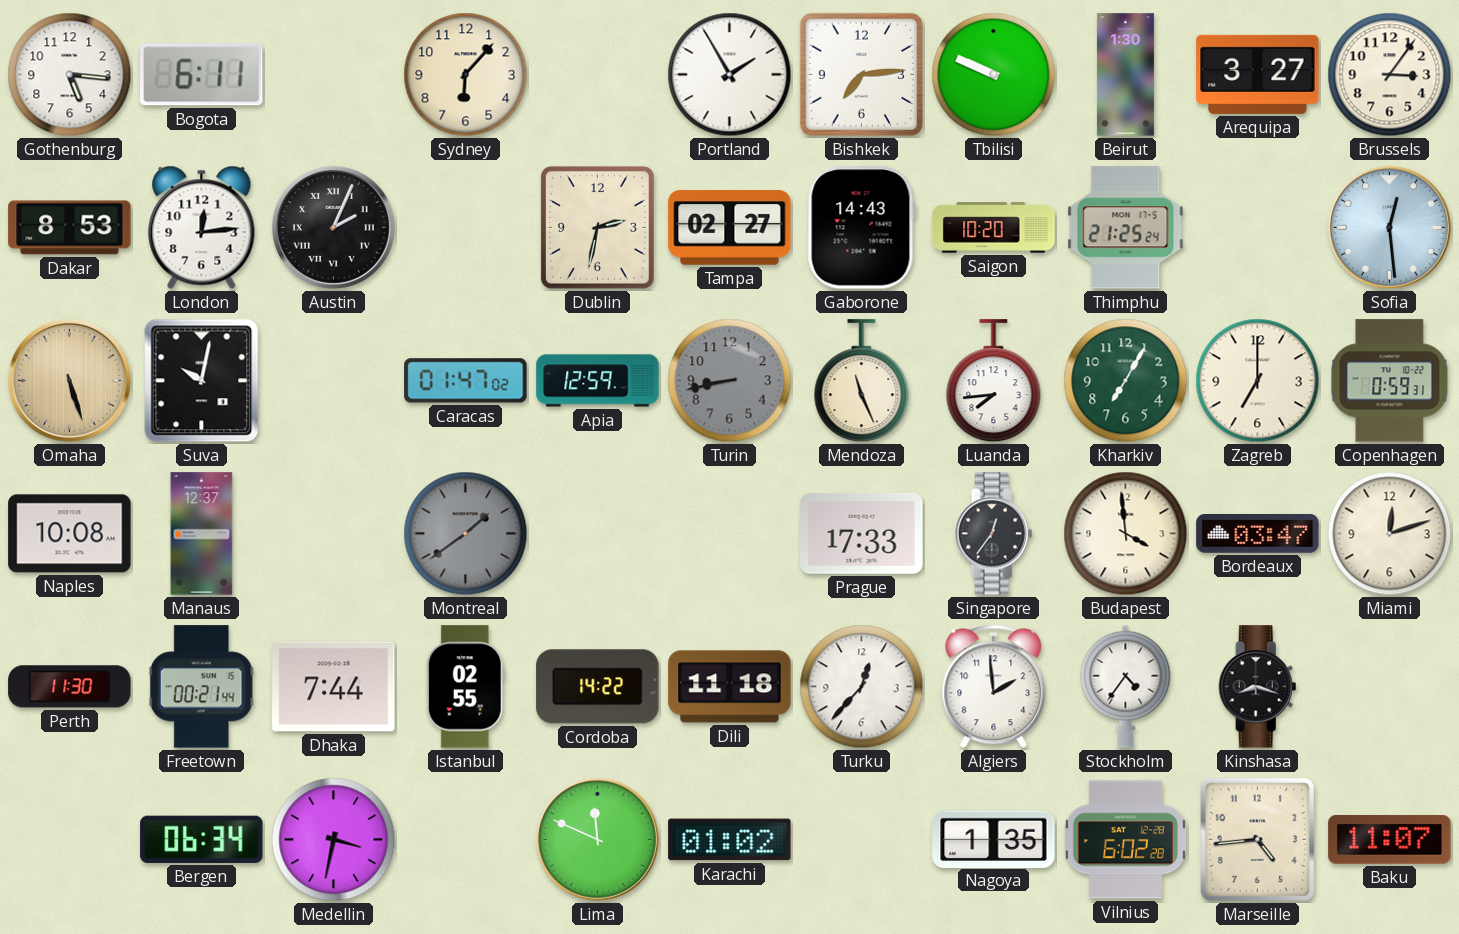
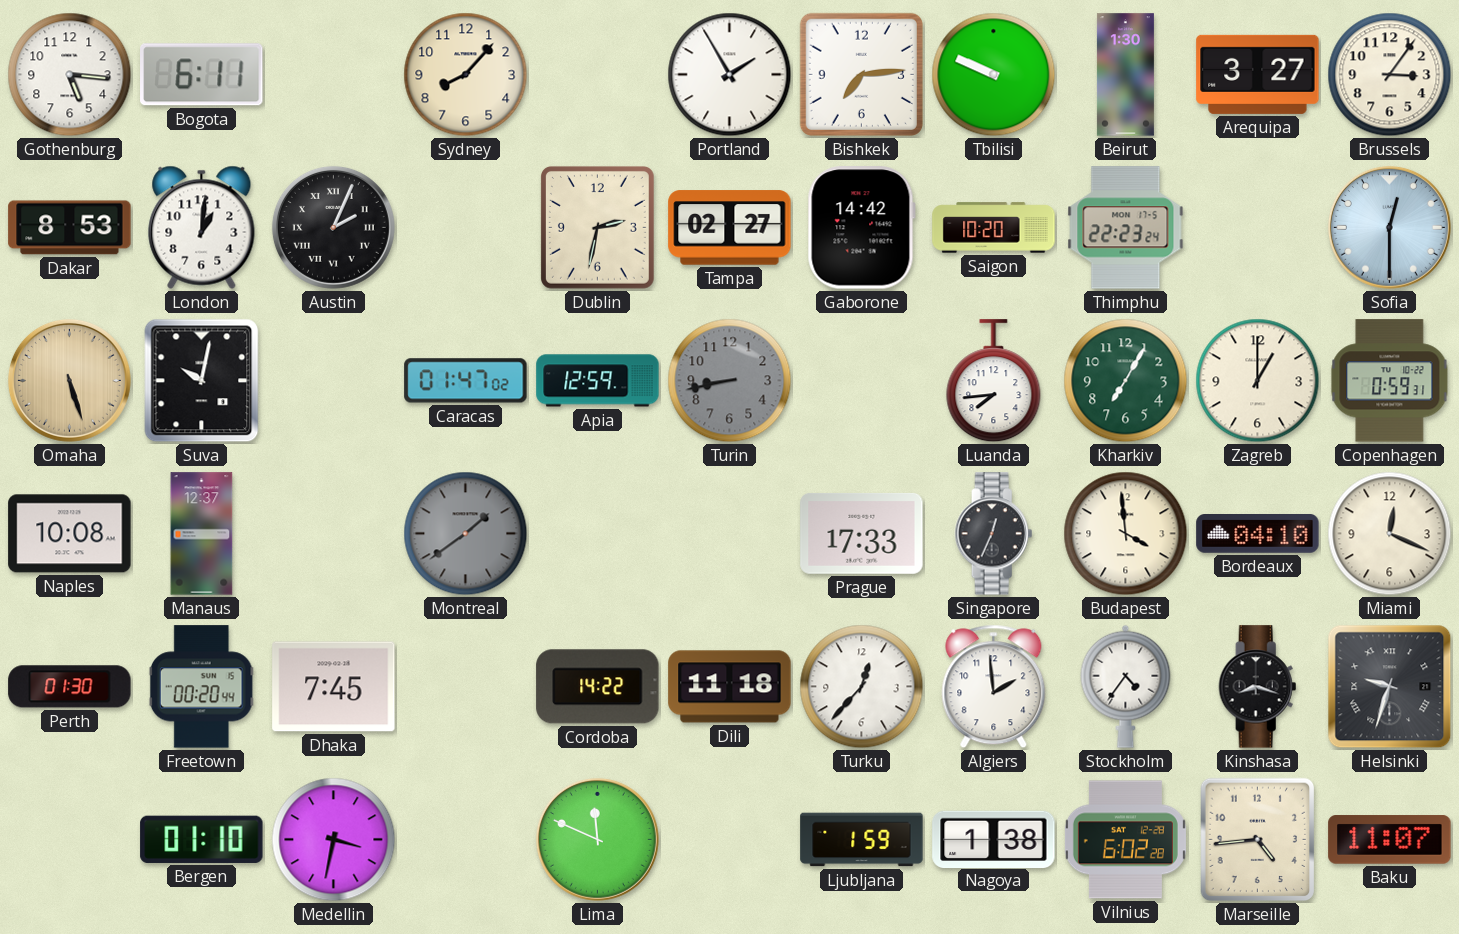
Sydney: 6:07 -> 8:07
London: 12:14 -> 1:01
Gaborone: 14:43 -> 14:42
Thimphu: 21:25 -> 22:23
Sofia: 12:29 -> 12:30
Mendoza: 11:26 -> none
Zagreb: 7:00 -> 1:00
Singapore: 12:36 -> 12:34
Bordeaux: 03:47 -> 04:10
Miami: 12:12 -> 12:19
Perth: 11:30 -> 01:30
Freetown: 00:21 -> 00:20
Dhaka: 7:44 -> 7:45
Istanbul: 02:55 -> none
Helsinki: none -> 9:33
Bergen: 06:34 -> 01:10
Karachi: 01:02 -> none
Ljubljana: none -> 1:59
Nagoya: 1:35 -> 1:38
